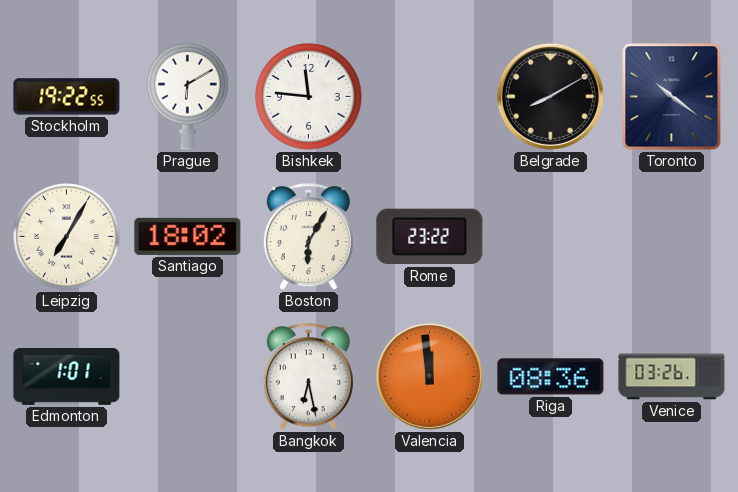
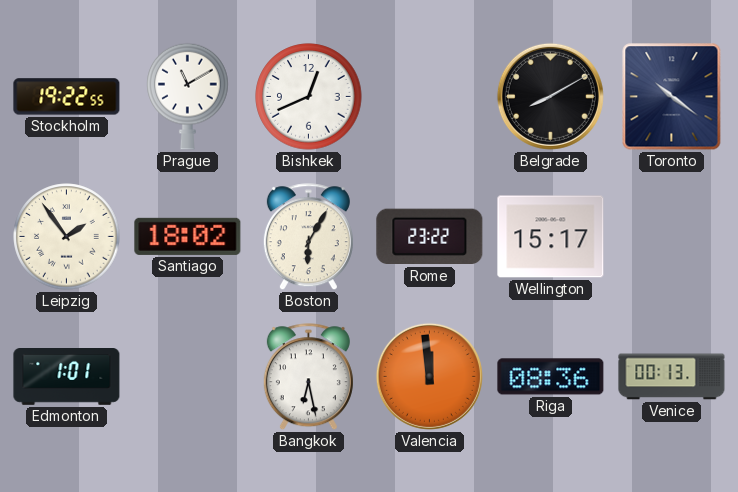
Prague: 6:10 -> 11:10
Bishkek: 11:46 -> 12:41
Leipzig: 7:05 -> 1:54
Wellington: none -> 15:17
Venice: 03:26 -> 00:13
